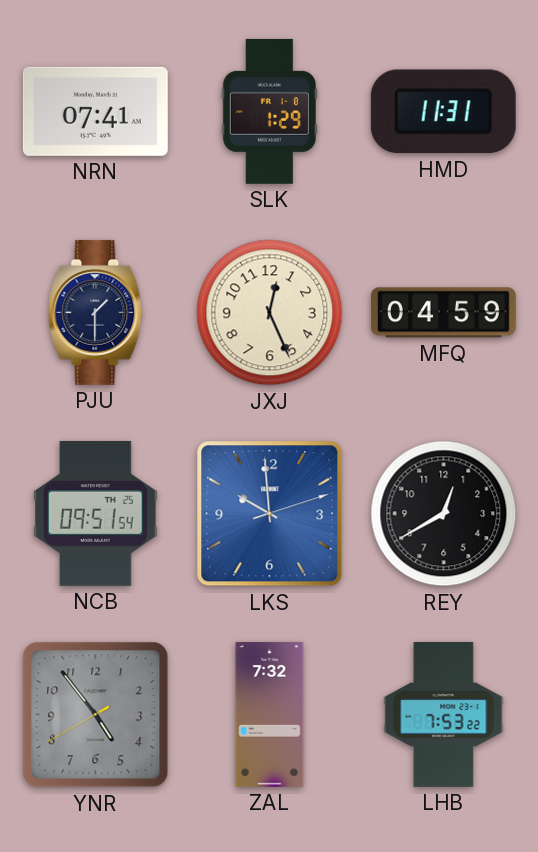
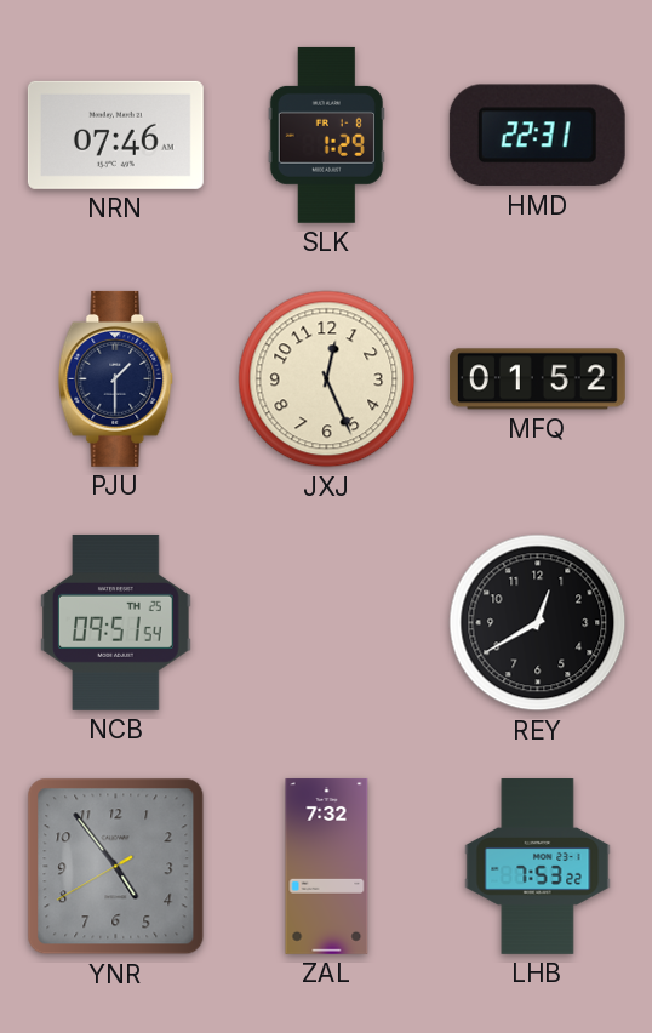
NRN: 07:41 -> 07:46
HMD: 11:31 -> 22:31
MFQ: 04:59 -> 01:52
LKS: 9:59 -> none
